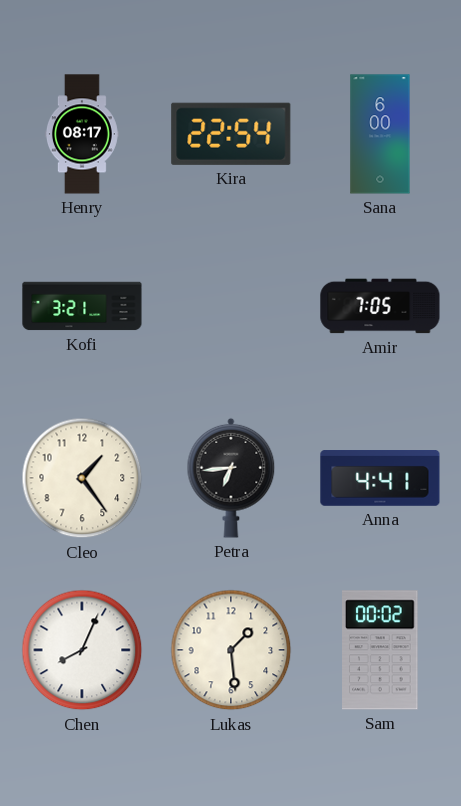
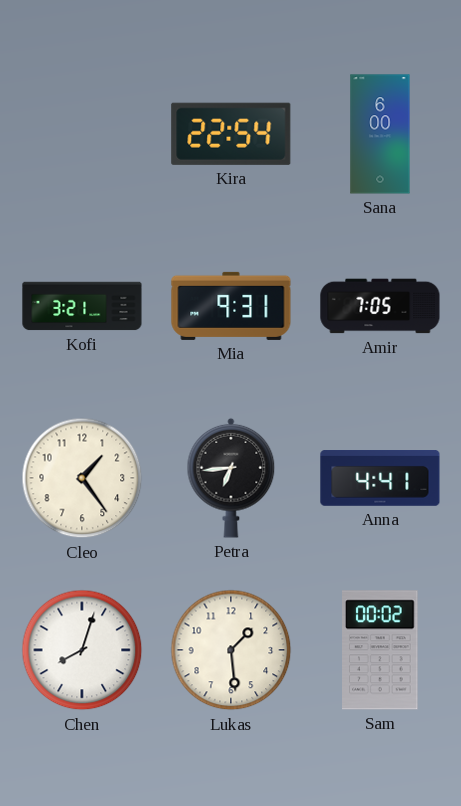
Henry: 08:17 -> none
Mia: none -> 9:31
Chen: 8:04 -> 8:03
